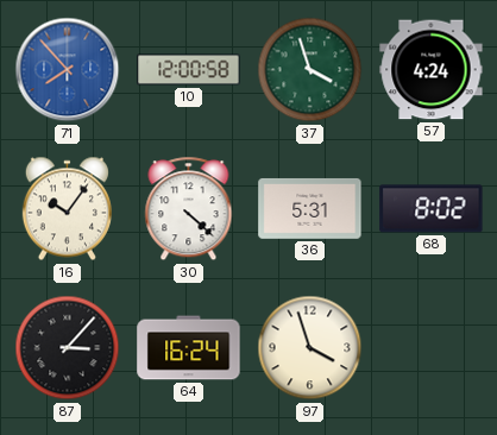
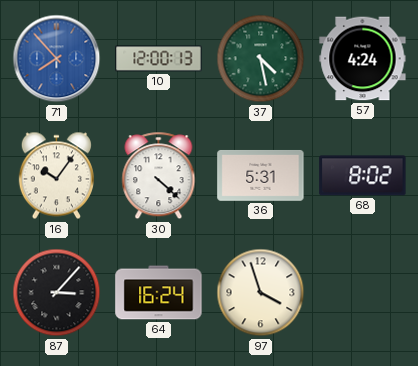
10: 12:00:58 -> 12:00:13
37: 3:57 -> 4:28
